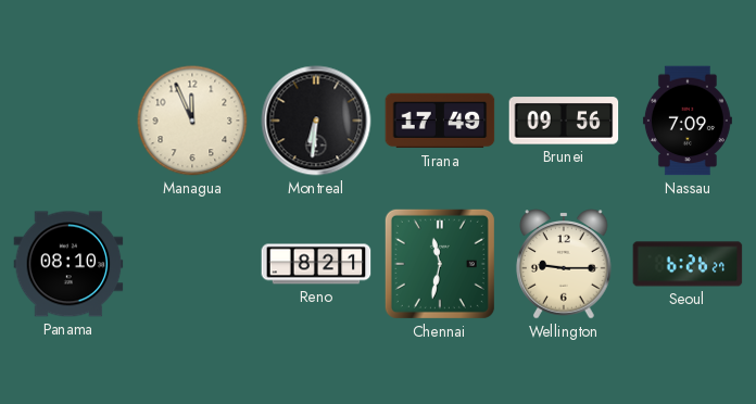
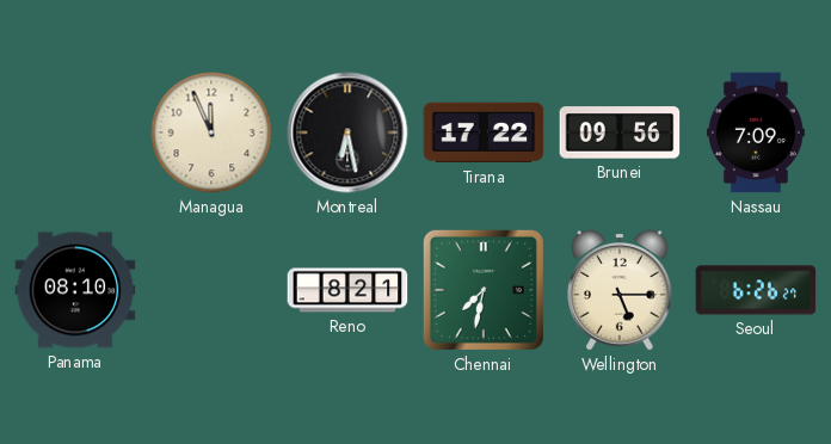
Montreal: 6:31 -> 6:28
Tirana: 17:49 -> 17:22
Chennai: 11:32 -> 7:32
Wellington: 9:15 -> 5:15
